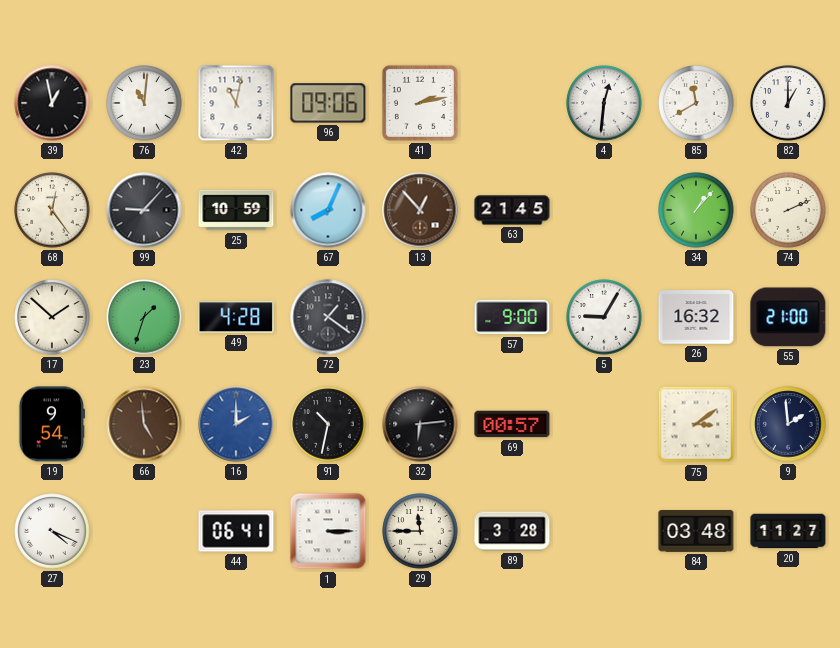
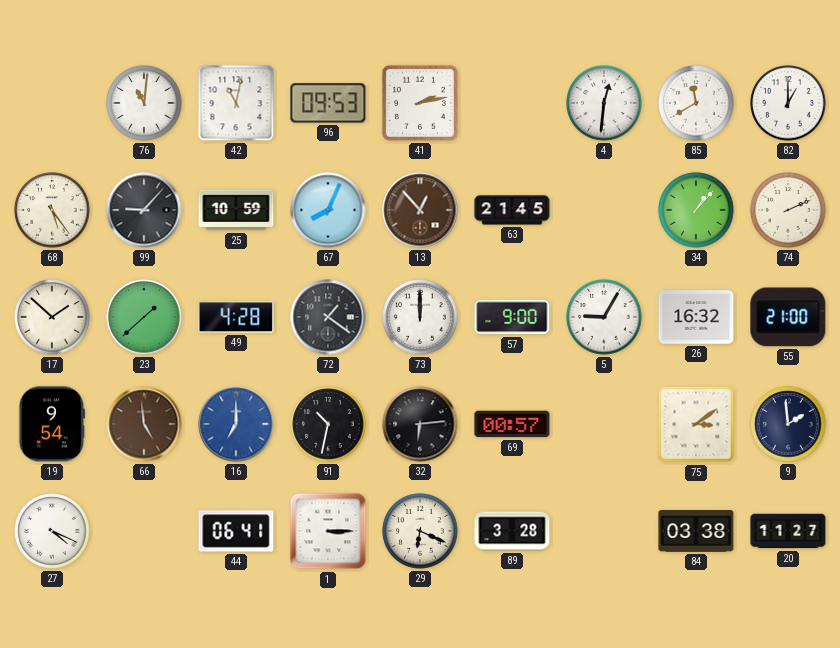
39: 12:58 -> none
96: 09:06 -> 09:53
68: 12:24 -> 5:24
23: 1:33 -> 1:38
73: none -> 12:00
16: 2:00 -> 7:00
29: 11:45 -> 6:19
84: 03:48 -> 03:38
